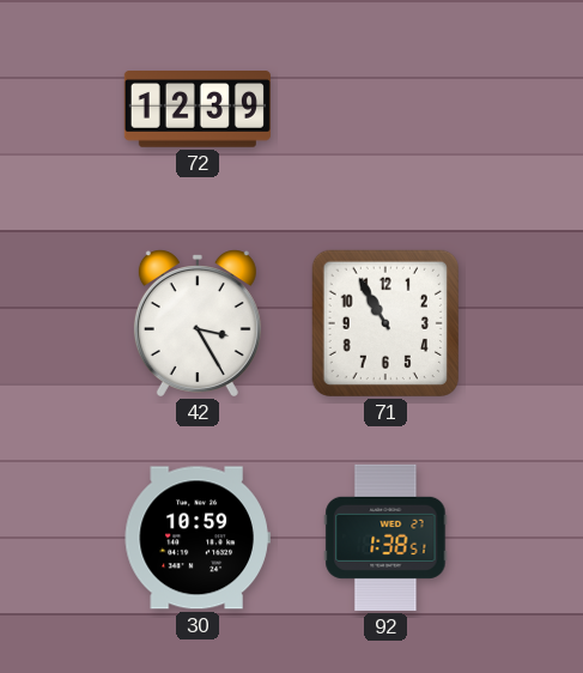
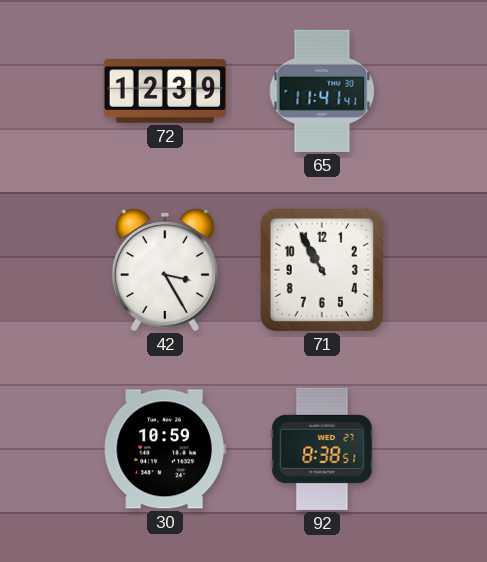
65: none -> 11:41
92: 1:38 -> 8:38
